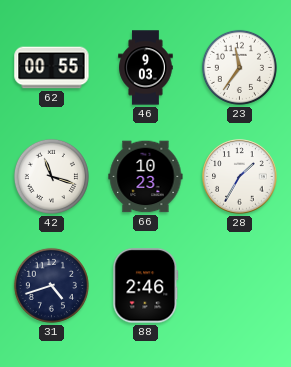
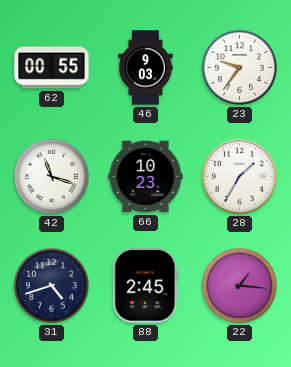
23: 11:36 -> 9:36
88: 2:46 -> 2:45
22: none -> 1:16
